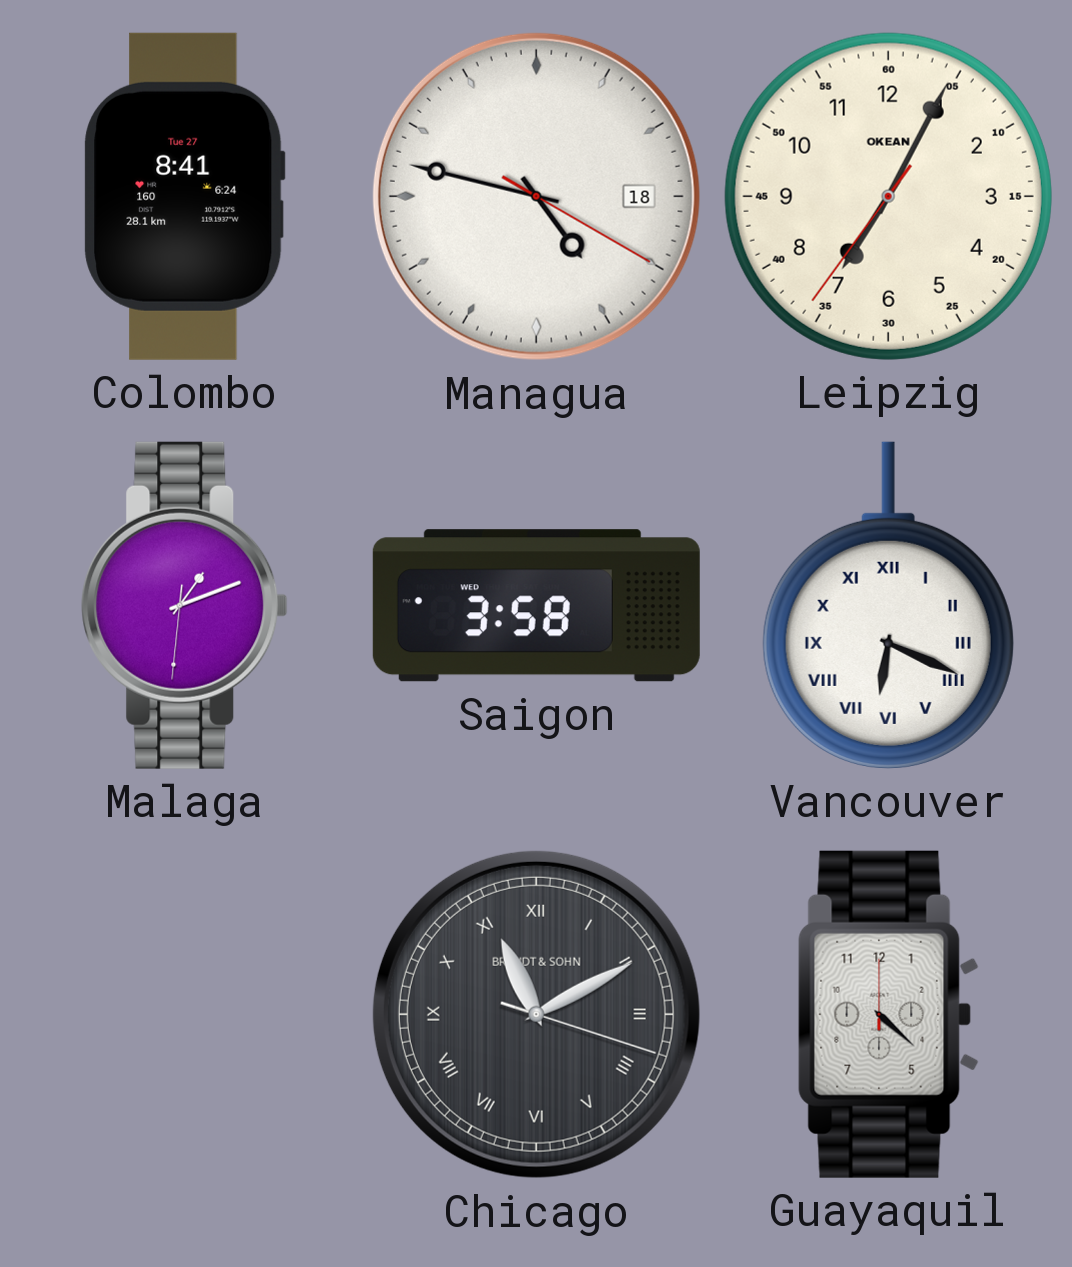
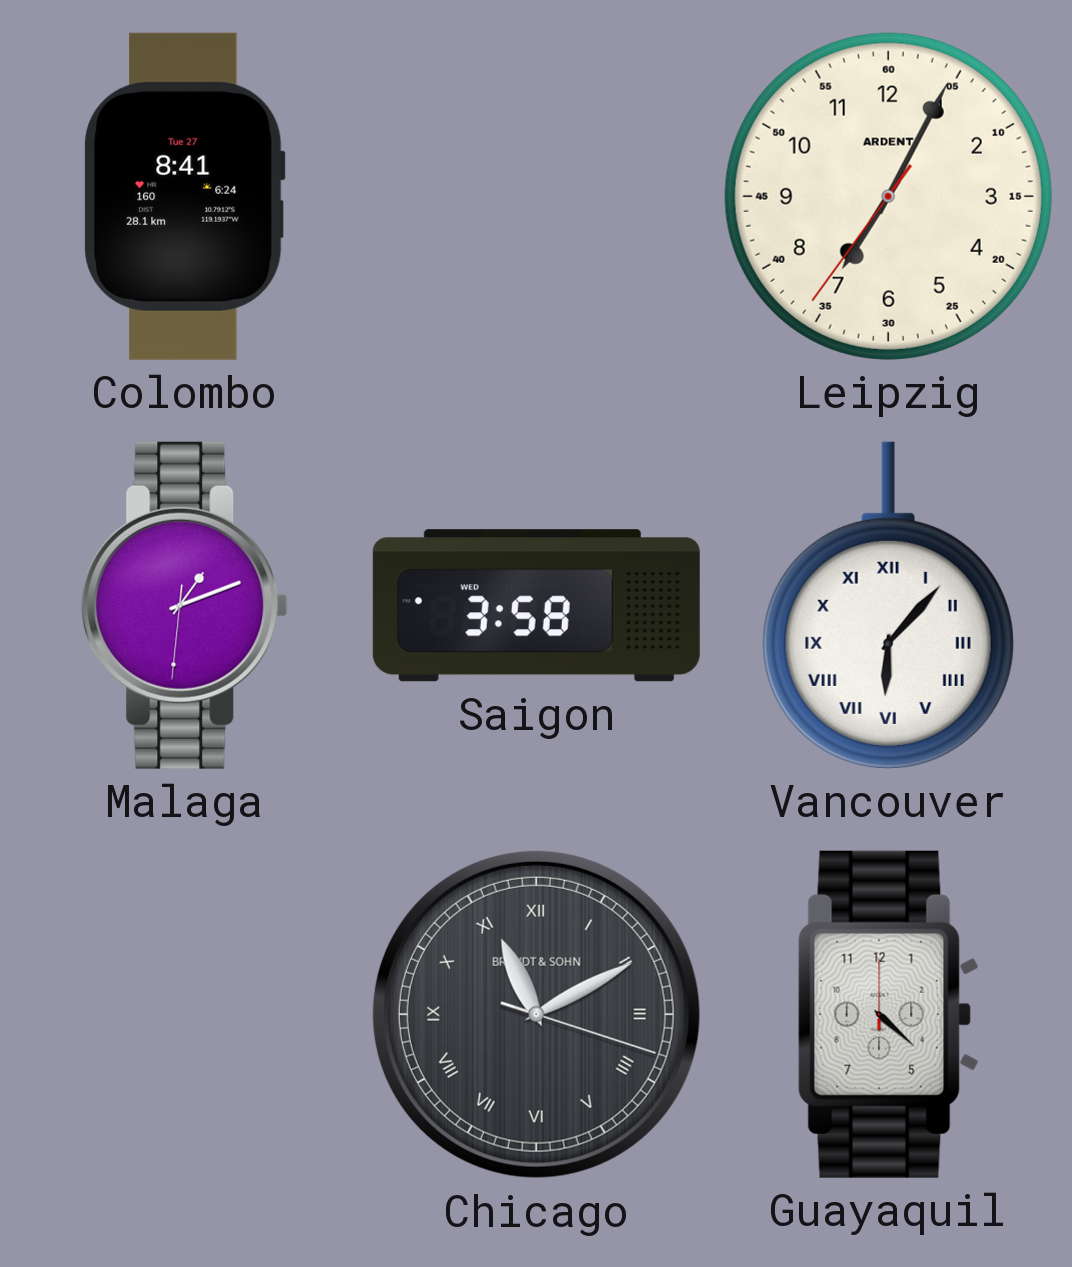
Managua: 4:47 -> none
Leipzig brand: OKEAN -> ARDENT
Vancouver: 6:19 -> 6:07
